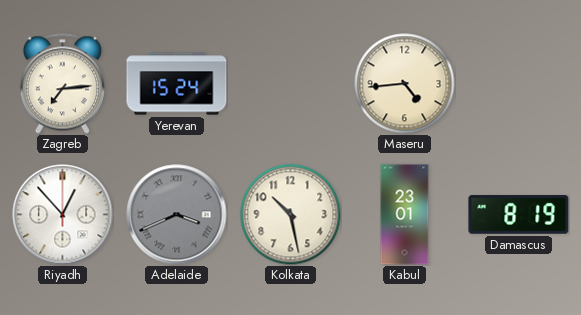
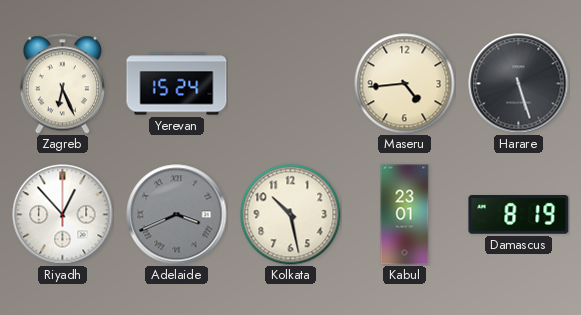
Zagreb: 7:14 -> 6:26
Harare: none -> 5:27
